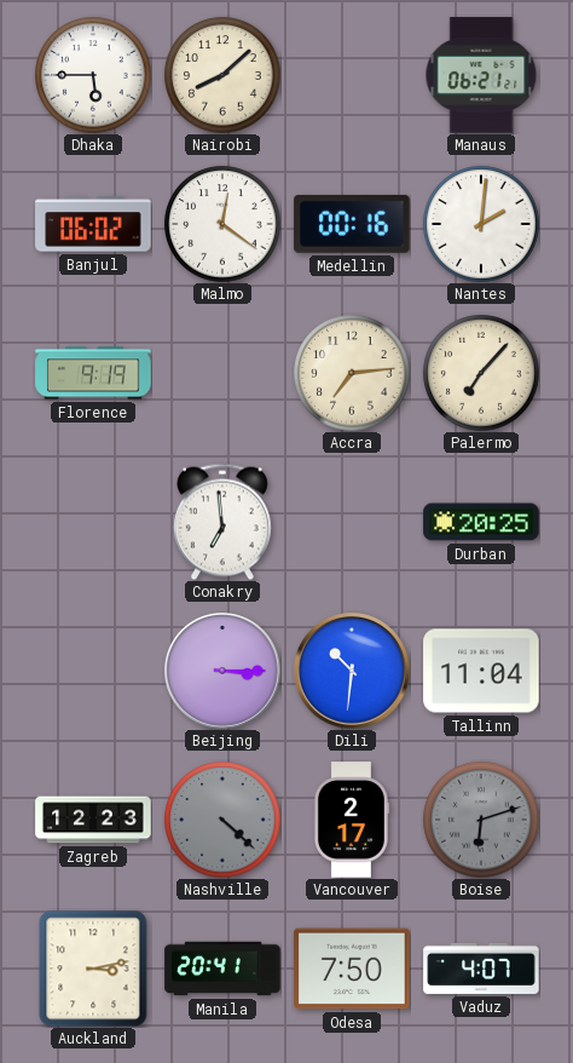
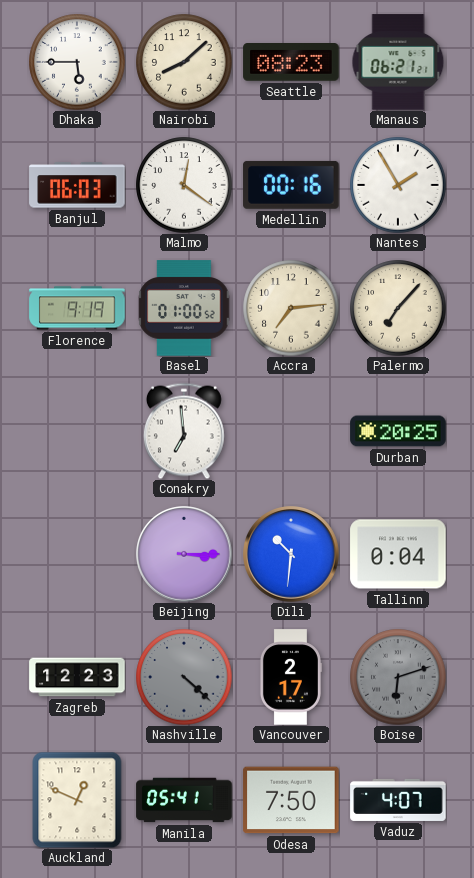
Seattle: none -> 08:23
Banjul: 06:02 -> 06:03
Nantes: 2:01 -> 1:55
Basel: none -> 01:00
Tallinn: 11:04 -> 0:04
Auckland: 3:13 -> 12:49
Manila: 20:41 -> 05:41
